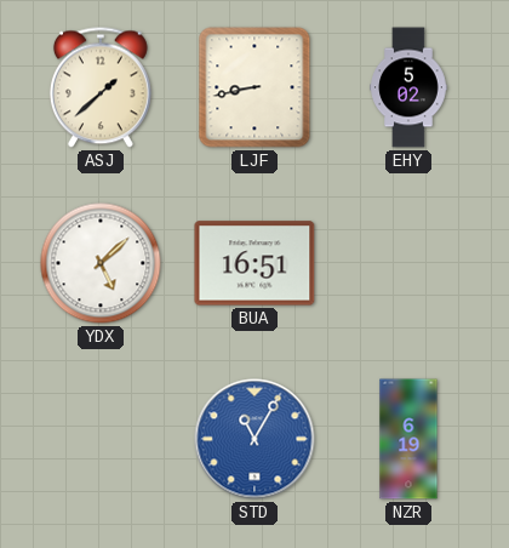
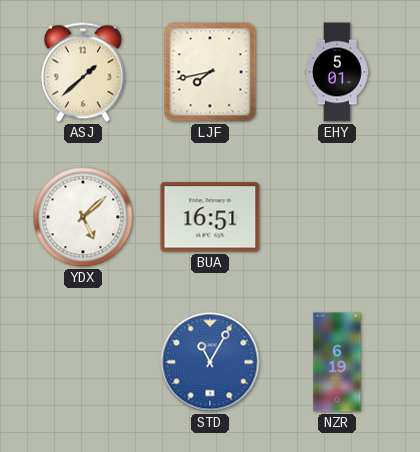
LJF: 8:43 -> 7:43
EHY: 5:02 -> 5:01
